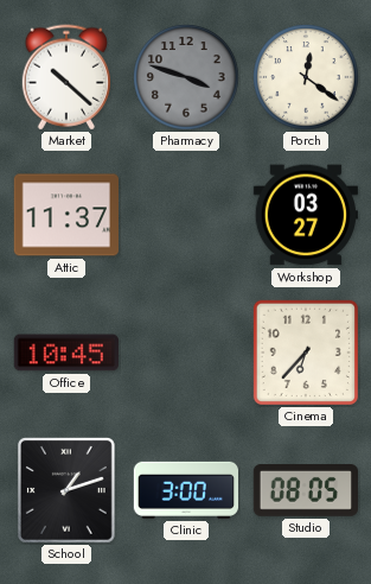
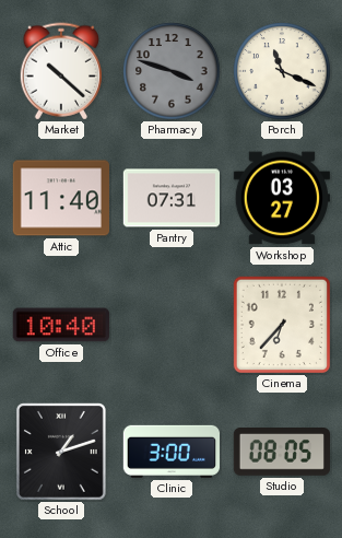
Porch: 12:21 -> 11:19
Attic: 11:37 -> 11:40
Pantry: none -> 07:31
Office: 10:45 -> 10:40
